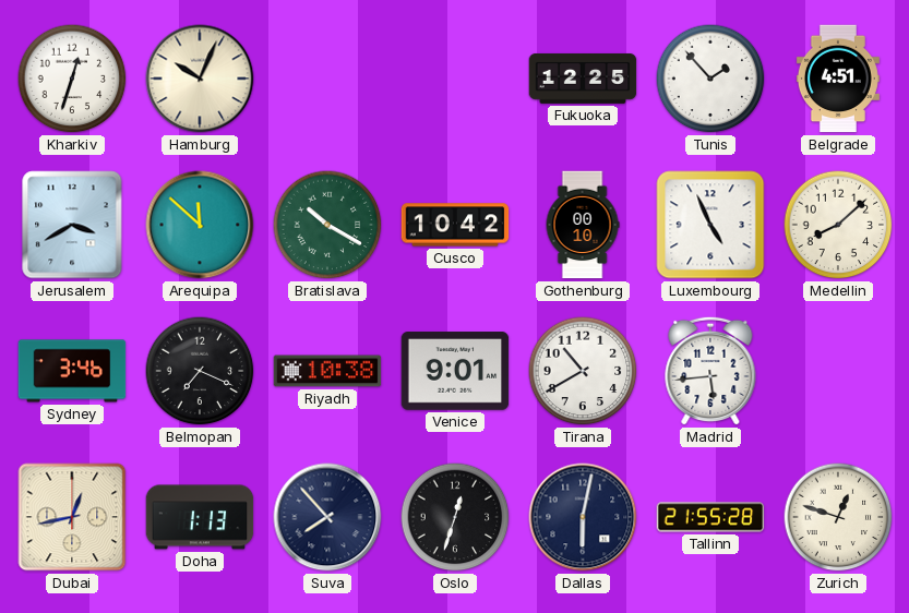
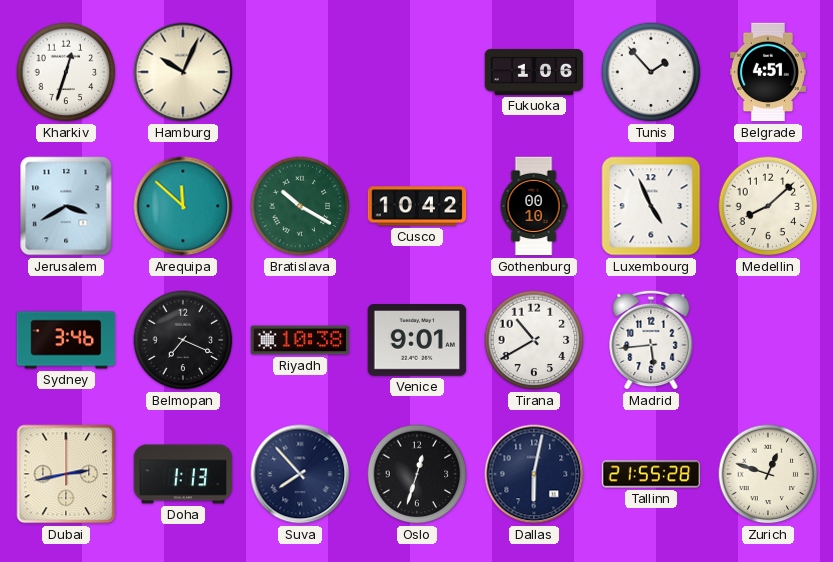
Fukuoka: 12:25 -> 1:06
Dubai: 12:43 -> 2:43
